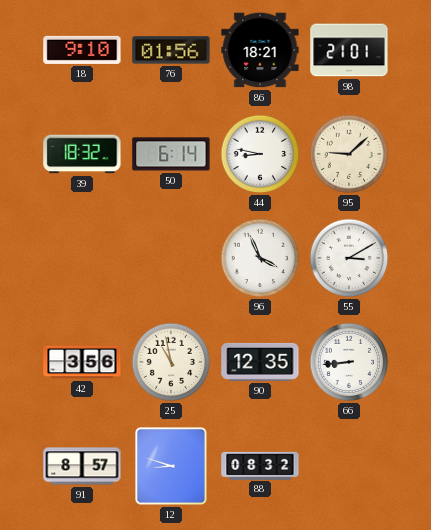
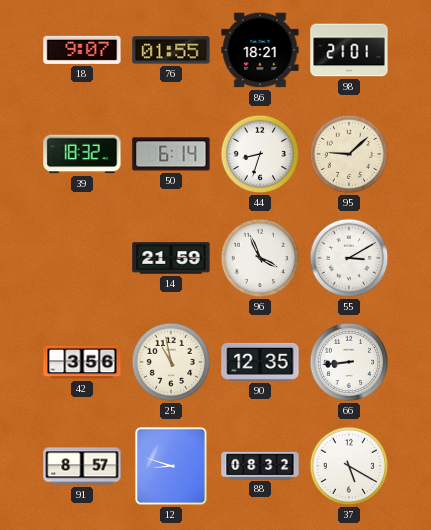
18: 9:10 -> 9:07
76: 01:56 -> 01:55
44: 8:47 -> 8:33
14: none -> 21:59
37: none -> 5:20
